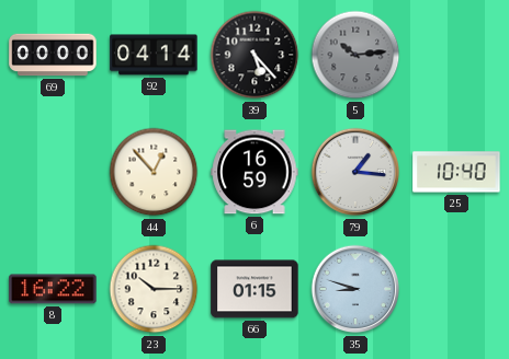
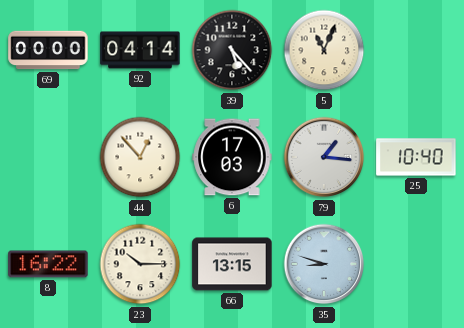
5: 10:14 -> 11:04
5 dial: grey -> cream
6: 16:59 -> 17:03
66: 01:15 -> 13:15
